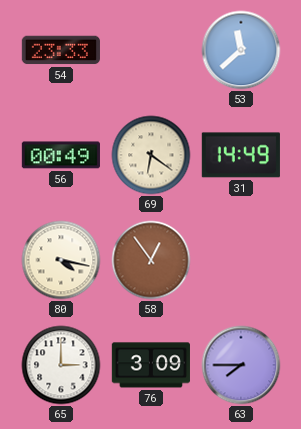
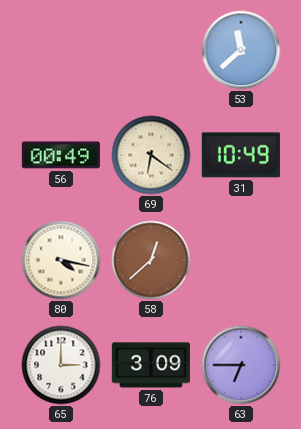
54: 23:33 -> none
31: 14:49 -> 10:49
58: 12:54 -> 12:38
63: 7:45 -> 6:45
